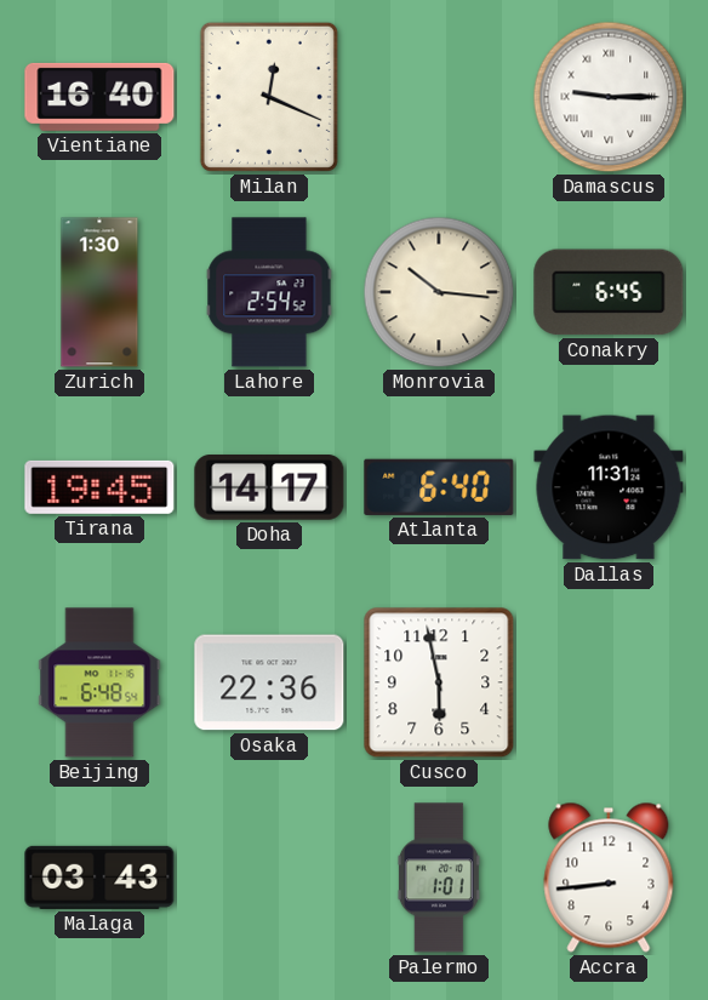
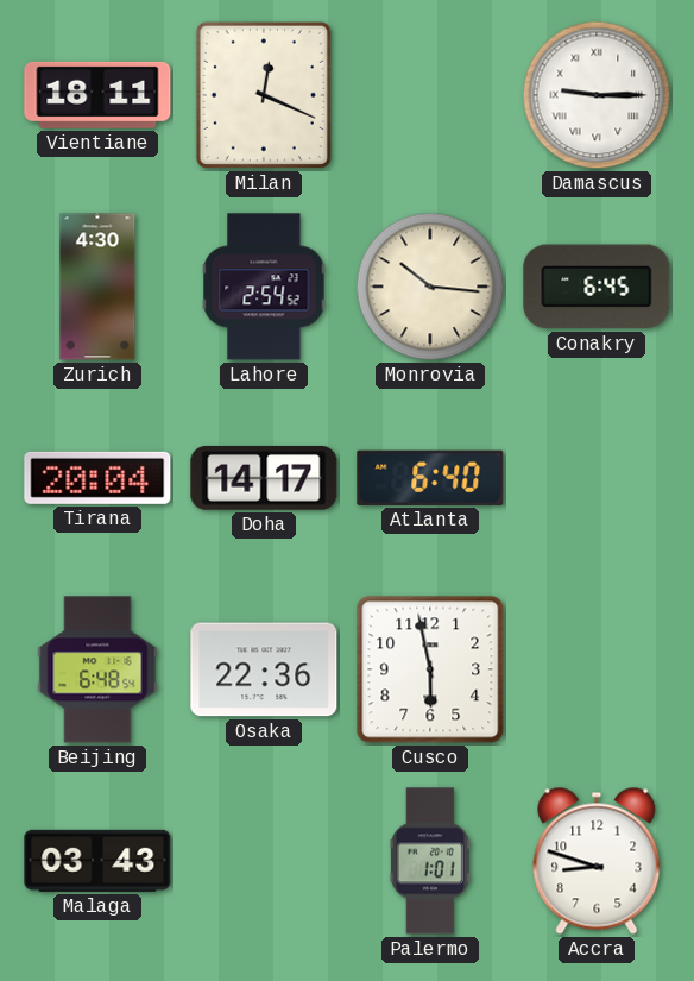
Vientiane: 16:40 -> 18:11
Zurich: 1:30 -> 4:30
Tirana: 19:45 -> 20:04
Dallas: 11:31 -> none
Accra: 8:44 -> 8:48
